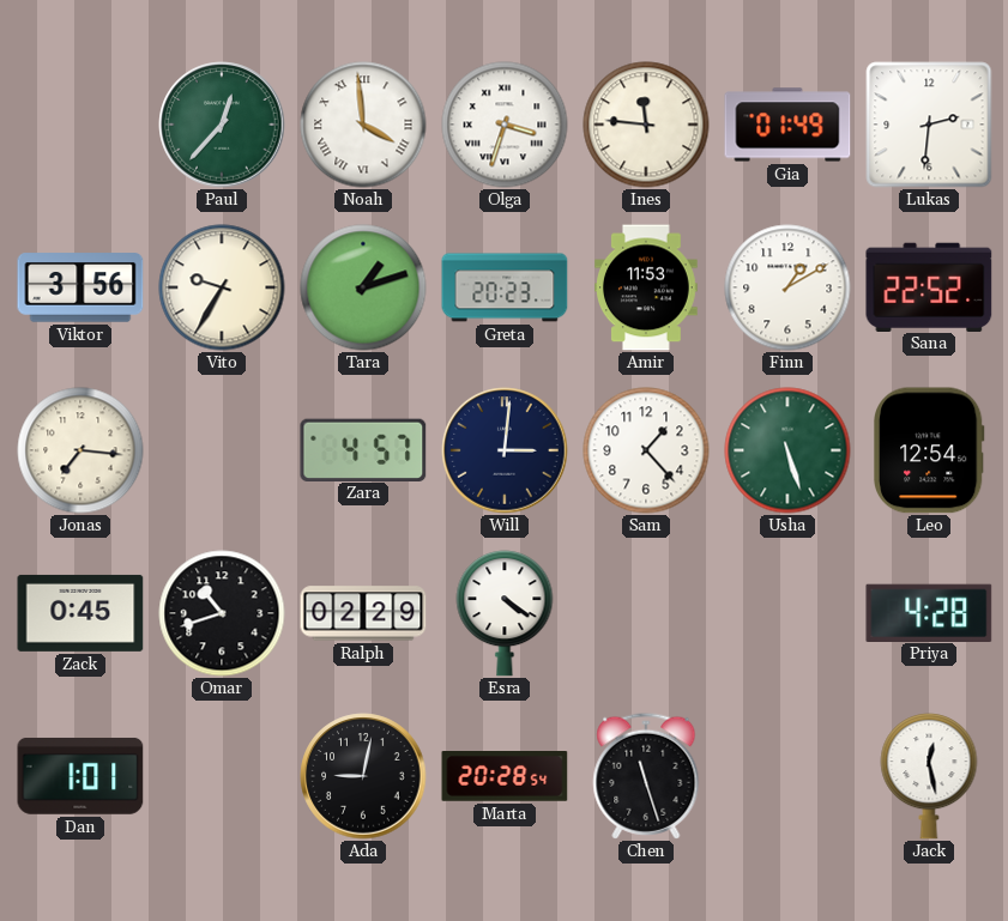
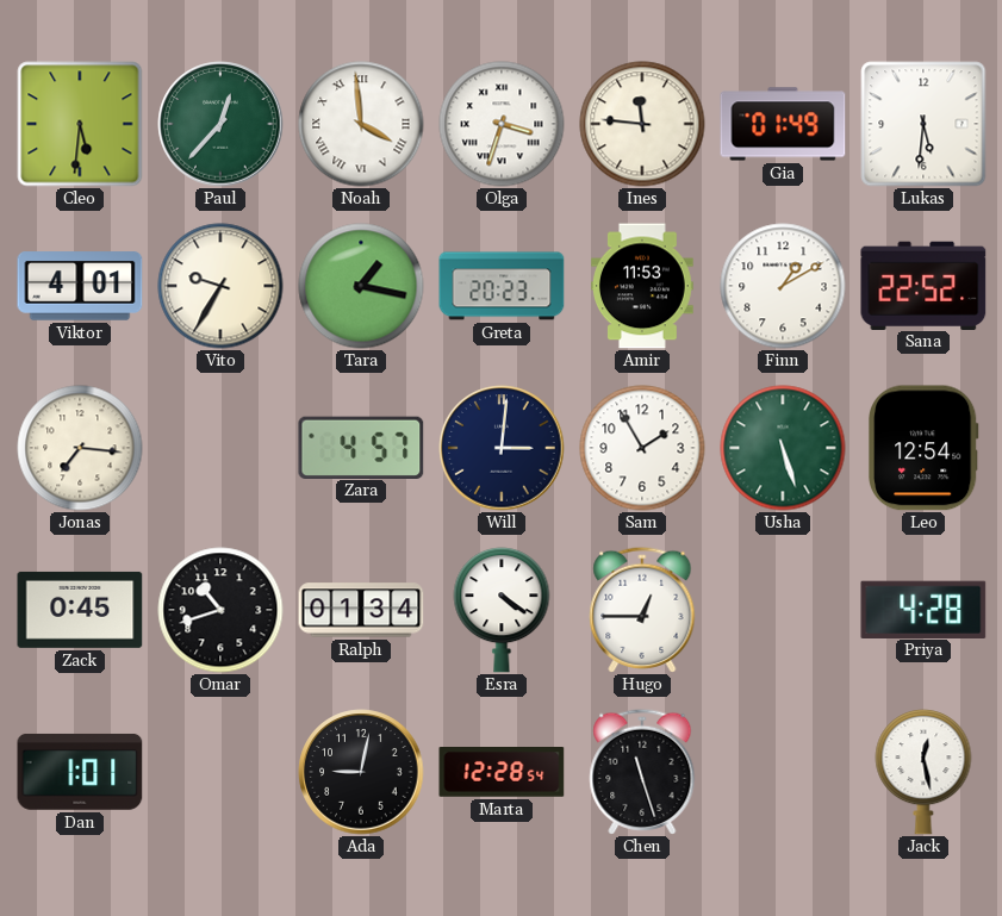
Cleo: none -> 5:31
Lukas: 2:31 -> 5:31
Viktor: 3:56 -> 4:01
Tara: 1:12 -> 1:17
Sam: 1:23 -> 1:55
Ralph: 02:29 -> 01:34
Hugo: none -> 12:45
Marta: 20:28 -> 12:28
